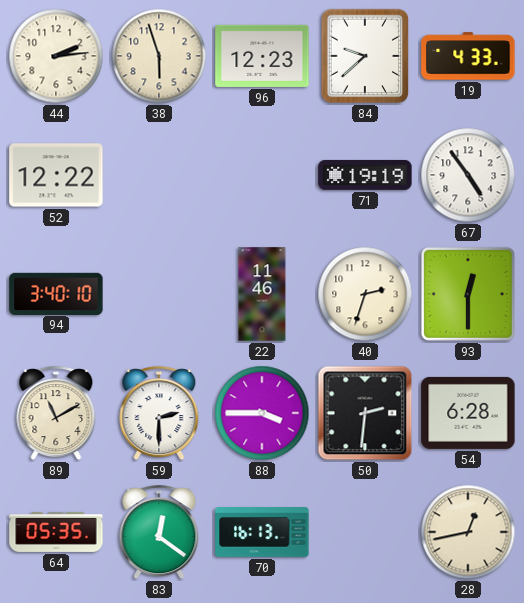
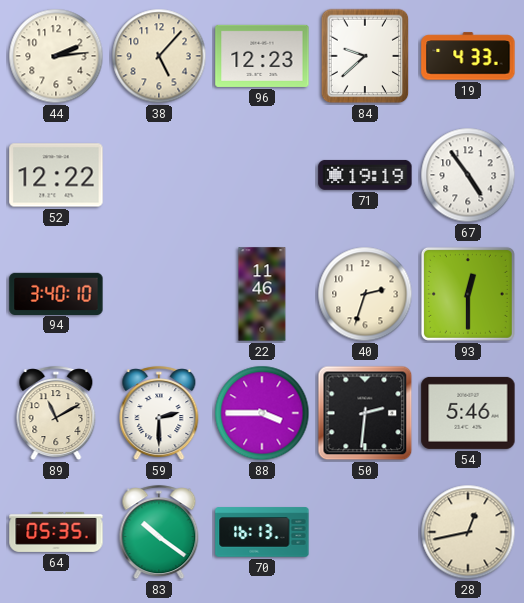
38: 5:57 -> 5:07
54: 6:28 -> 5:46
83: 12:21 -> 10:21
